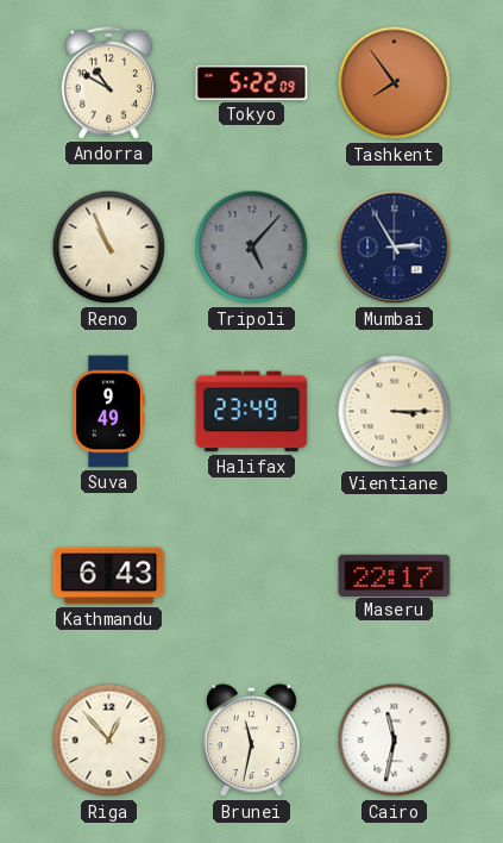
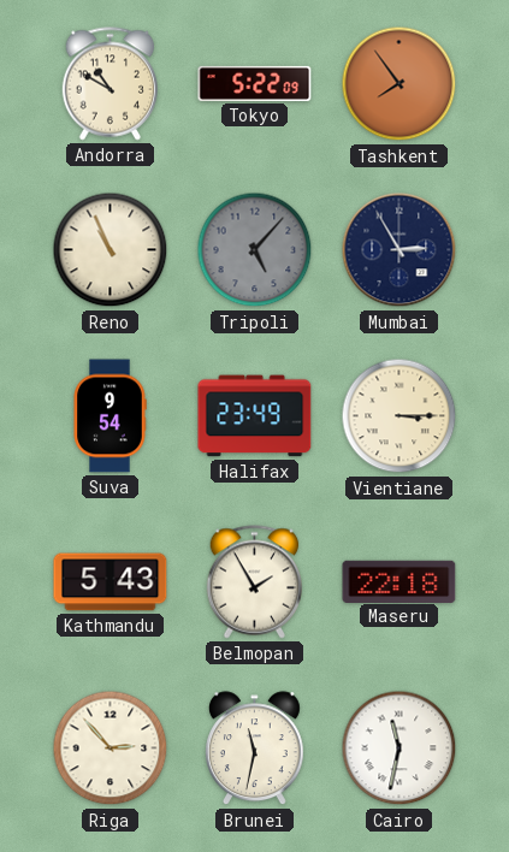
Suva: 9:49 -> 9:54
Kathmandu: 6:43 -> 5:43
Belmopan: none -> 1:55
Maseru: 22:17 -> 22:18
Riga: 12:53 -> 2:53
